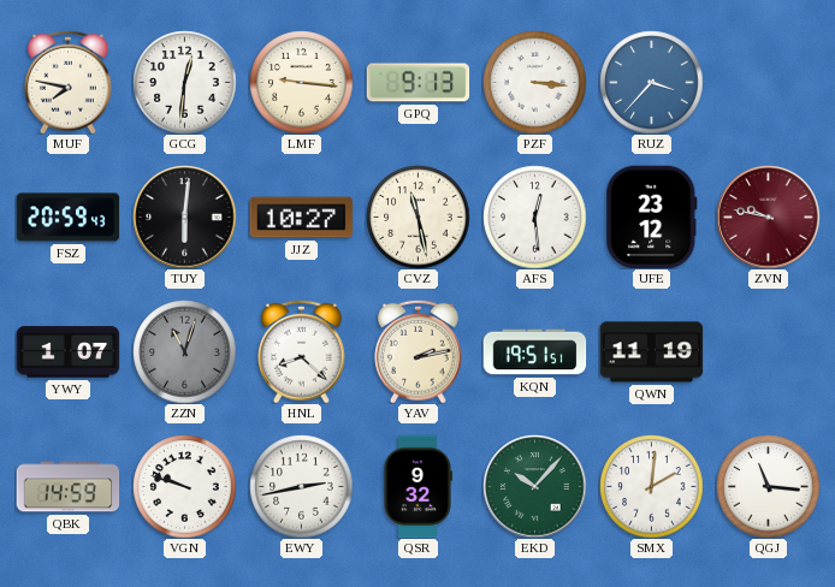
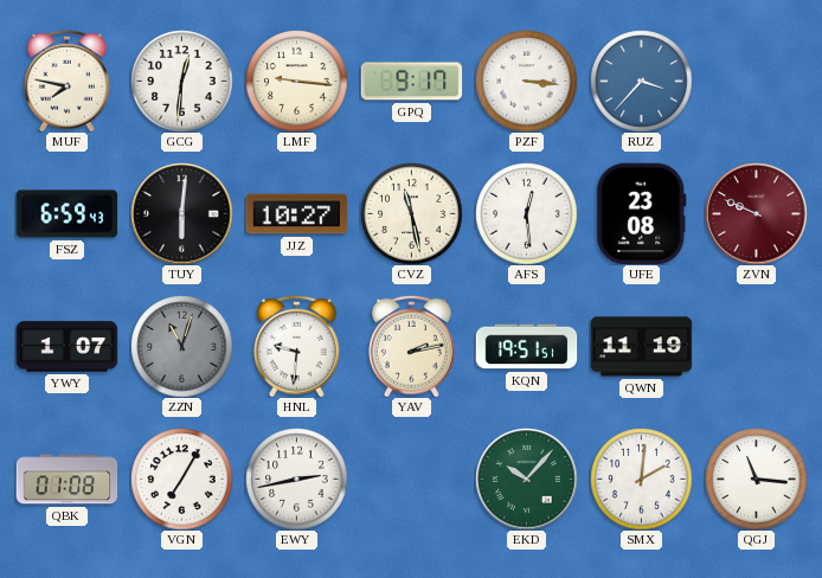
GPQ: 9:13 -> 9:17
FSZ: 20:59 -> 6:59
UFE: 23:12 -> 23:08
ZVN: 9:47 -> 9:49
HNL: 8:22 -> 9:31
QBK: 14:59 -> 01:08
VGN: 9:48 -> 7:05
QSR: 9:32 -> none
